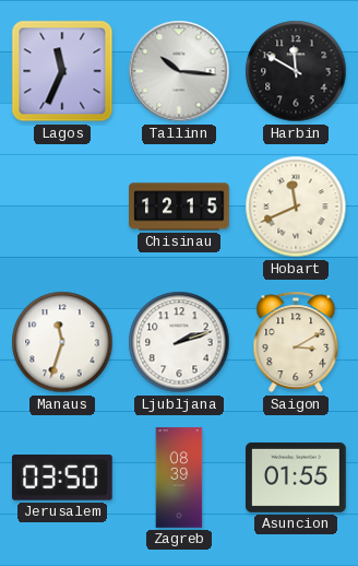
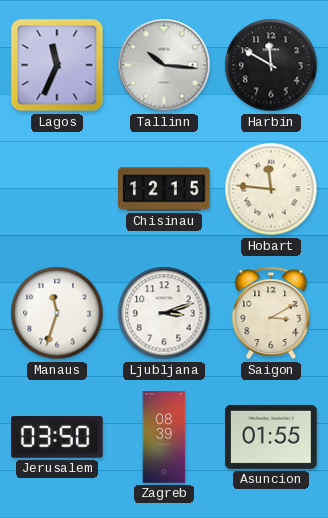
Hobart: 11:41 -> 11:46
Ljubljana: 2:12 -> 3:12
